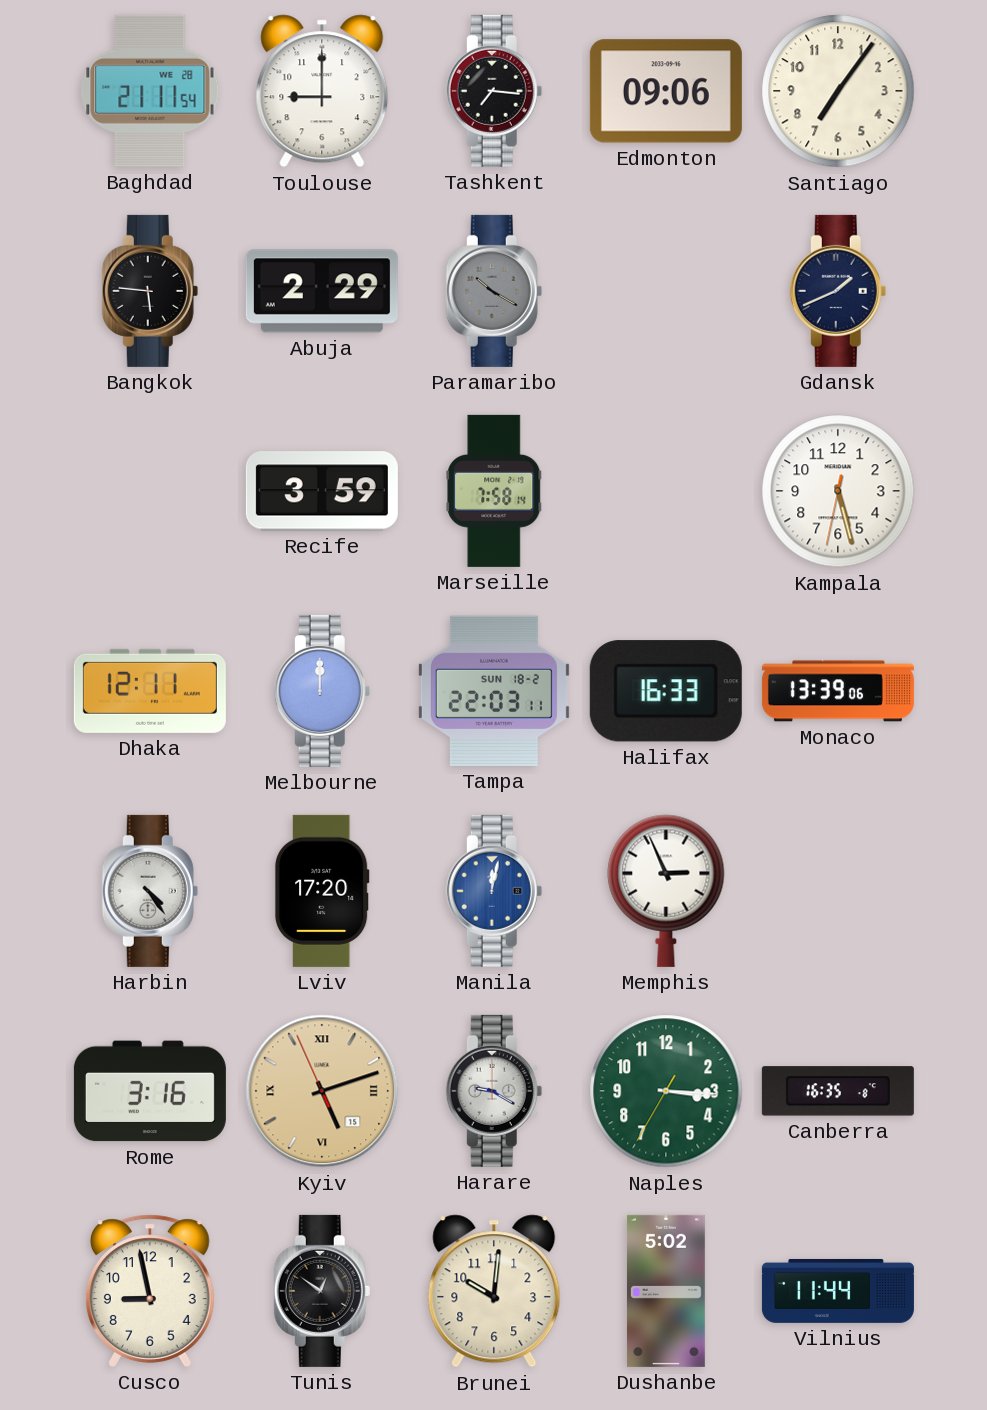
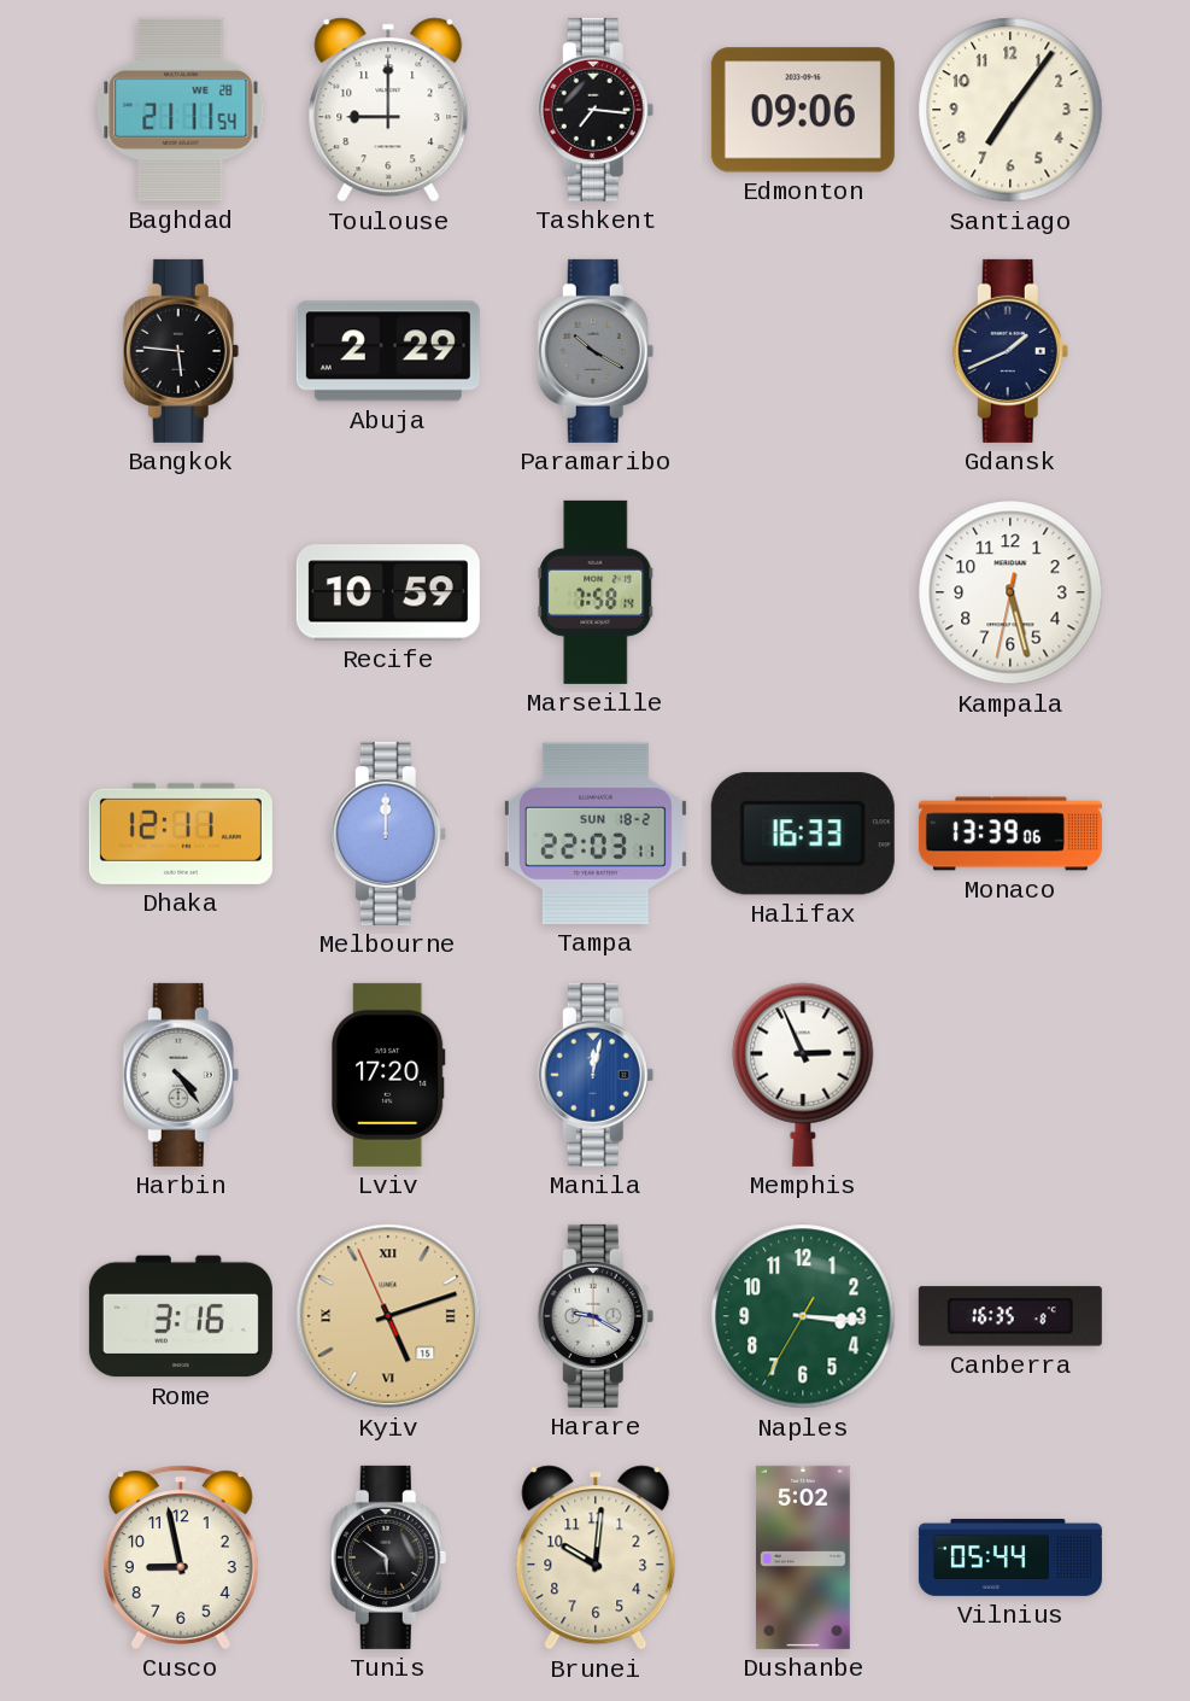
Recife: 3:59 -> 10:59
Tunis: 12:51 -> 5:51
Vilnius: 11:44 -> 05:44
